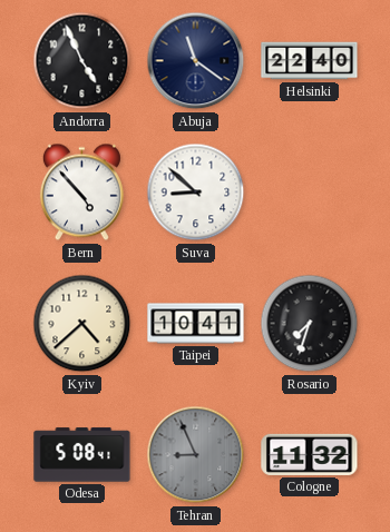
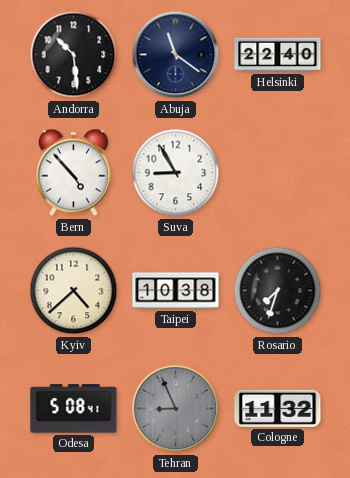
Andorra: 4:56 -> 10:29
Suva: 8:52 -> 8:55
Taipei: 10:41 -> 10:38
